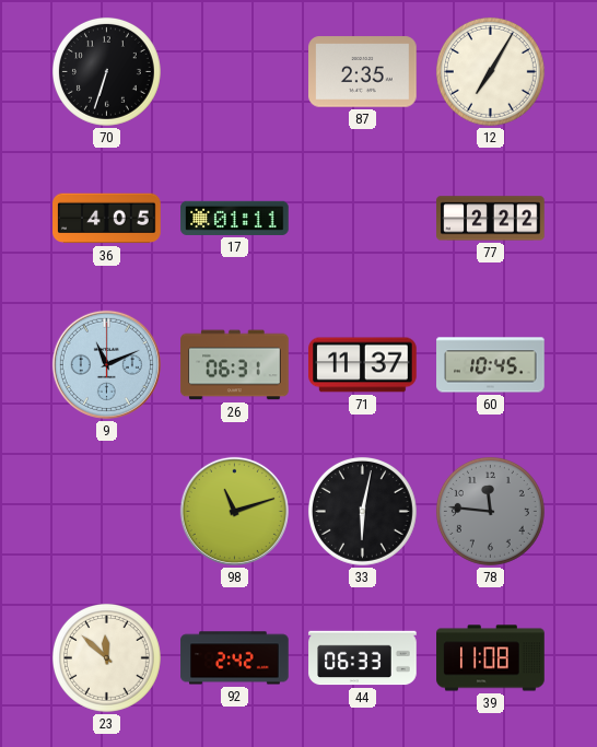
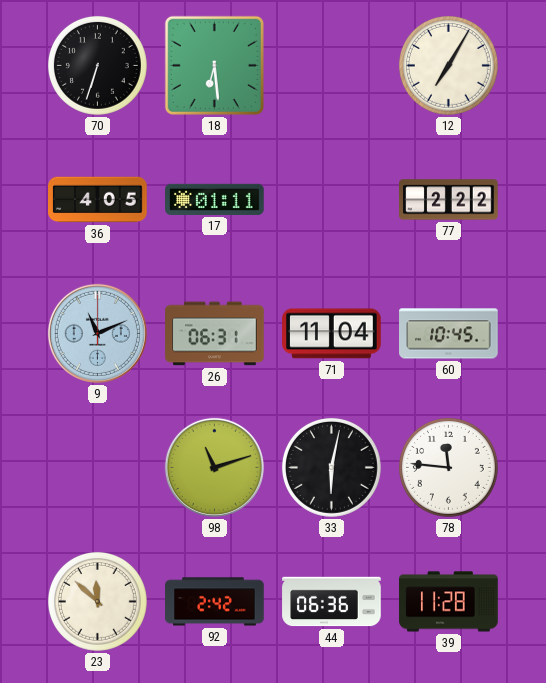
18: none -> 6:29
87: 2:35 -> none
71: 11:37 -> 11:04
78 dial: grey -> white
44: 06:33 -> 06:36
39: 11:08 -> 11:28
